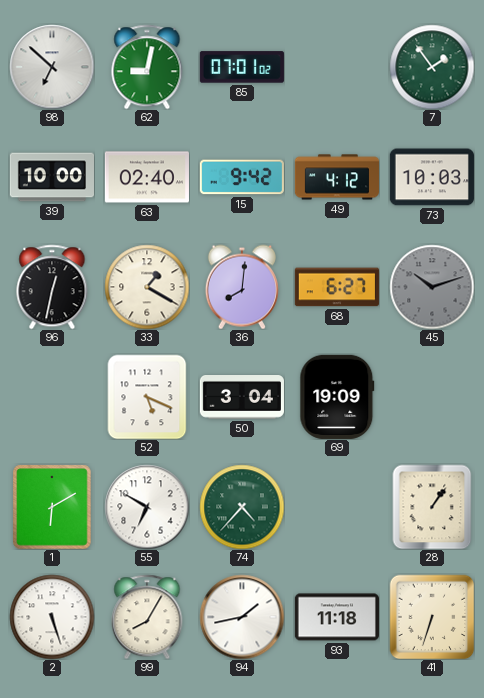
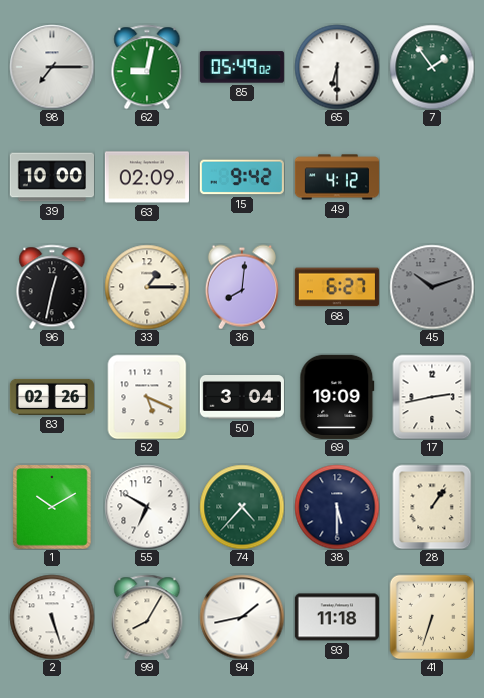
98: 6:52 -> 7:15
85: 07:01 -> 05:49
65: none -> 6:30
63: 02:40 -> 02:09
73: 10:03 -> none
33: 1:20 -> 1:15
83: none -> 02:26
17: none -> 2:43
1: 6:10 -> 10:10
38: none -> 5:30
